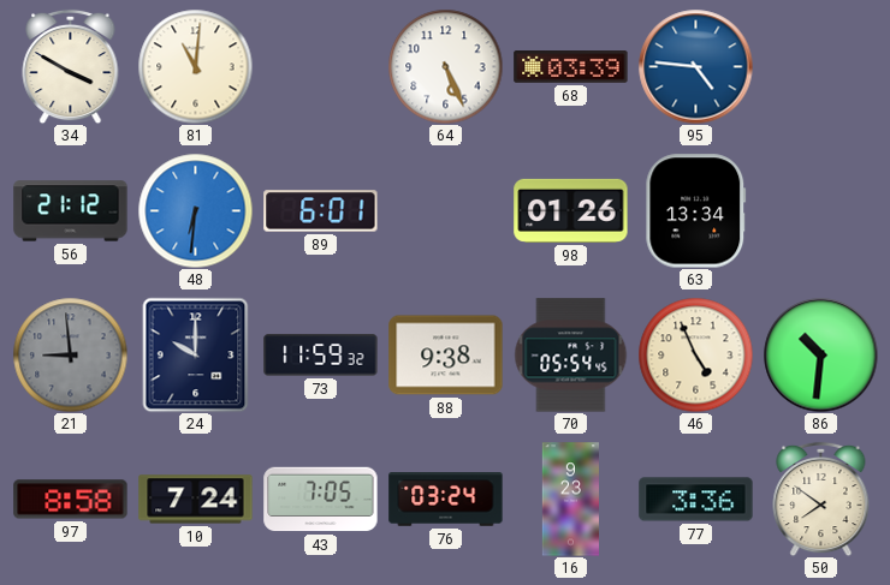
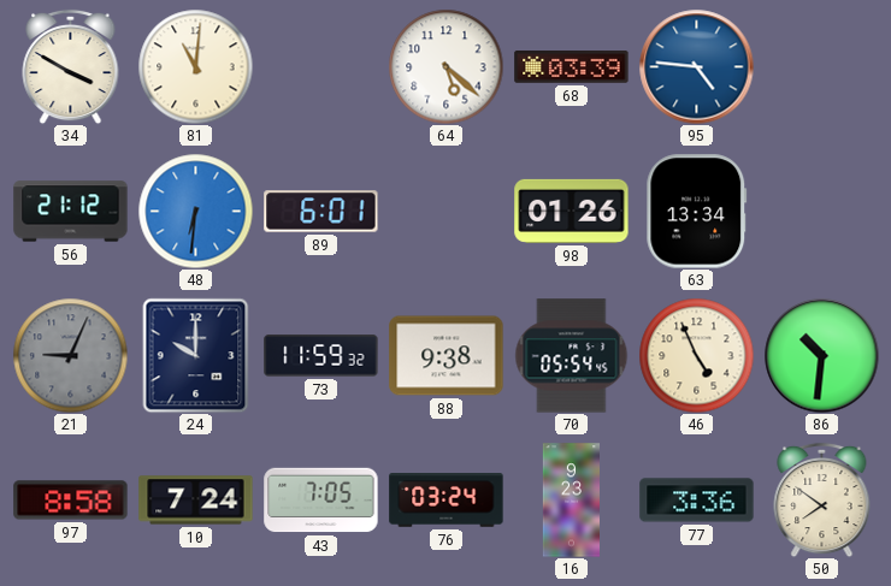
64: 5:26 -> 5:22
21: 8:59 -> 9:04
